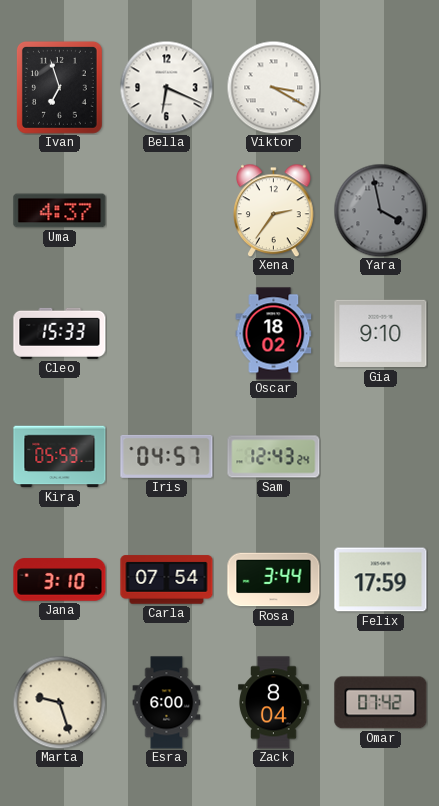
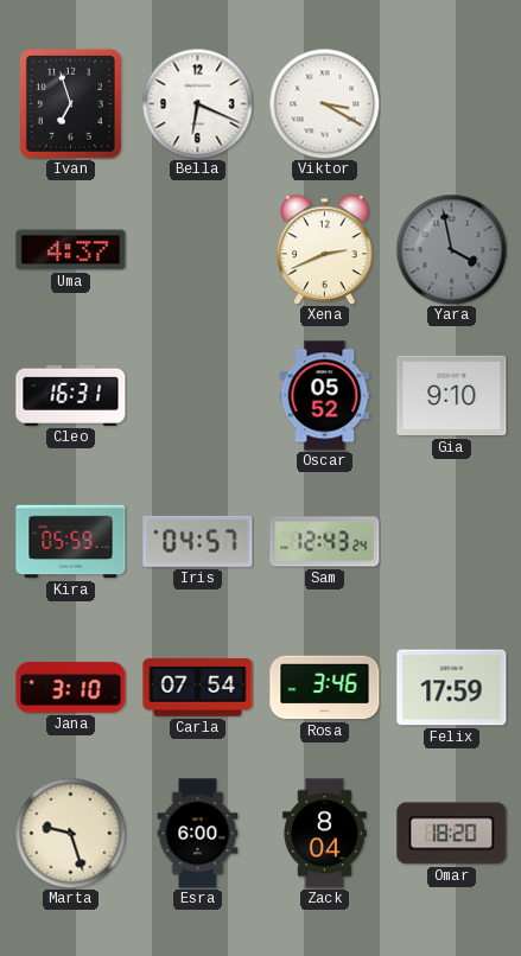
Xena: 2:36 -> 2:41
Cleo: 15:33 -> 16:31
Oscar: 18:02 -> 05:52
Rosa: 3:44 -> 3:46
Omar: 07:42 -> 18:20
